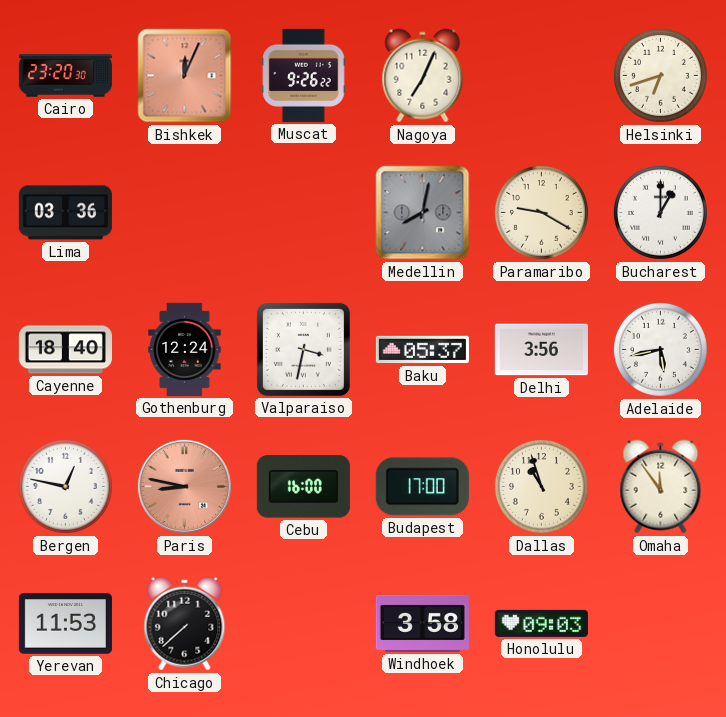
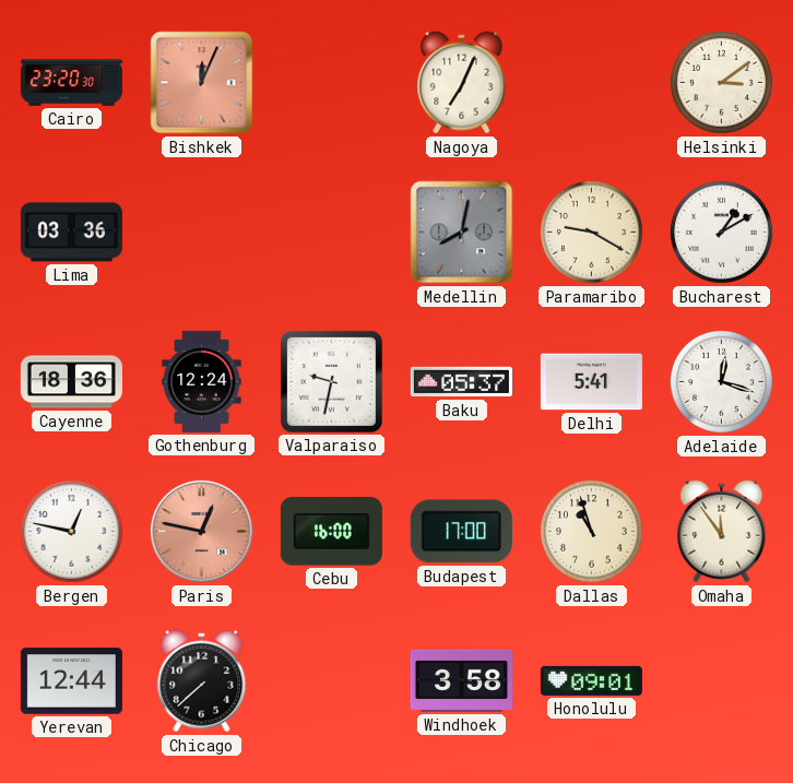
Muscat: 9:26 -> none
Helsinki: 6:42 -> 3:09
Bucharest: 1:00 -> 1:10
Cayenne: 18:40 -> 18:36
Valparaiso: 3:32 -> 9:32
Delhi: 3:56 -> 5:41
Adelaide: 5:43 -> 12:18
Paris: 8:47 -> 12:47
Yerevan: 11:53 -> 12:44
Honolulu: 09:03 -> 09:01
